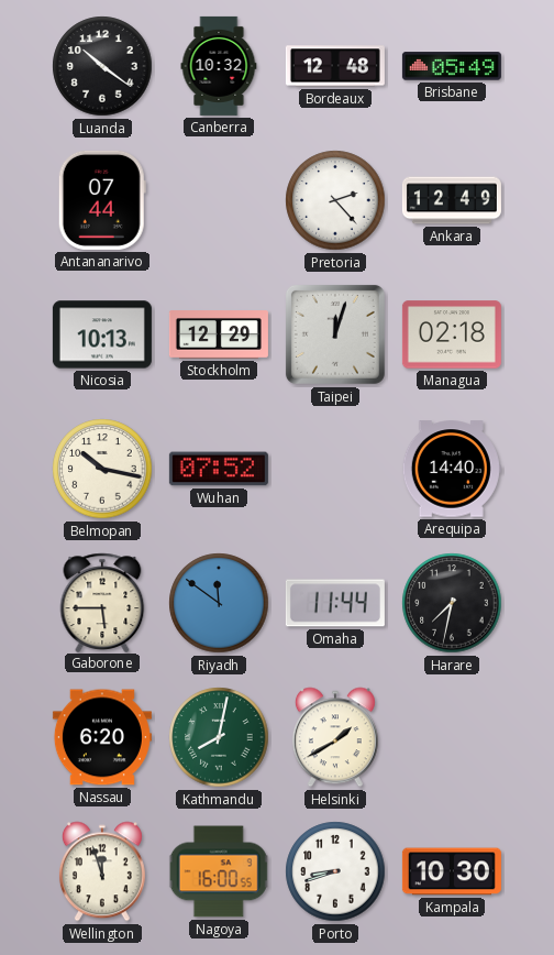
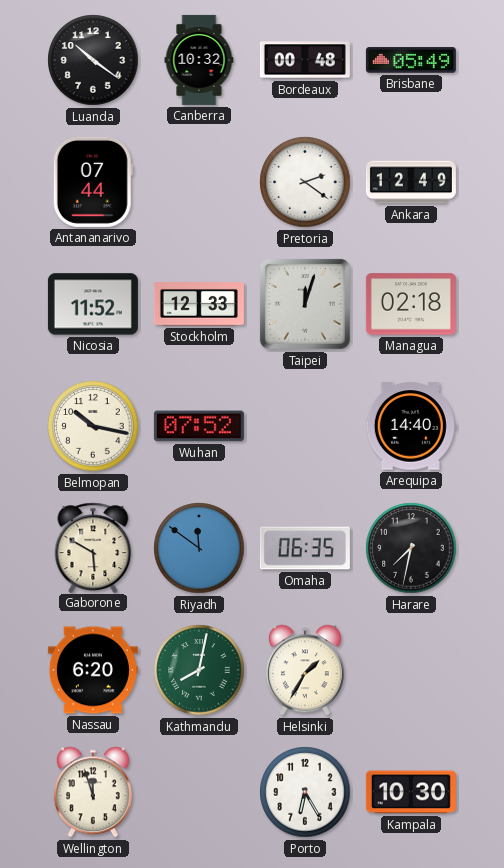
Bordeaux: 12:48 -> 00:48
Pretoria: 2:23 -> 2:21
Nicosia: 10:13 -> 11:52
Stockholm: 12:29 -> 12:33
Gaborone: 5:45 -> 5:50
Omaha: 11:44 -> 06:35
Helsinki: 1:40 -> 1:35
Nagoya: 16:00 -> none
Porto: 8:42 -> 6:25
